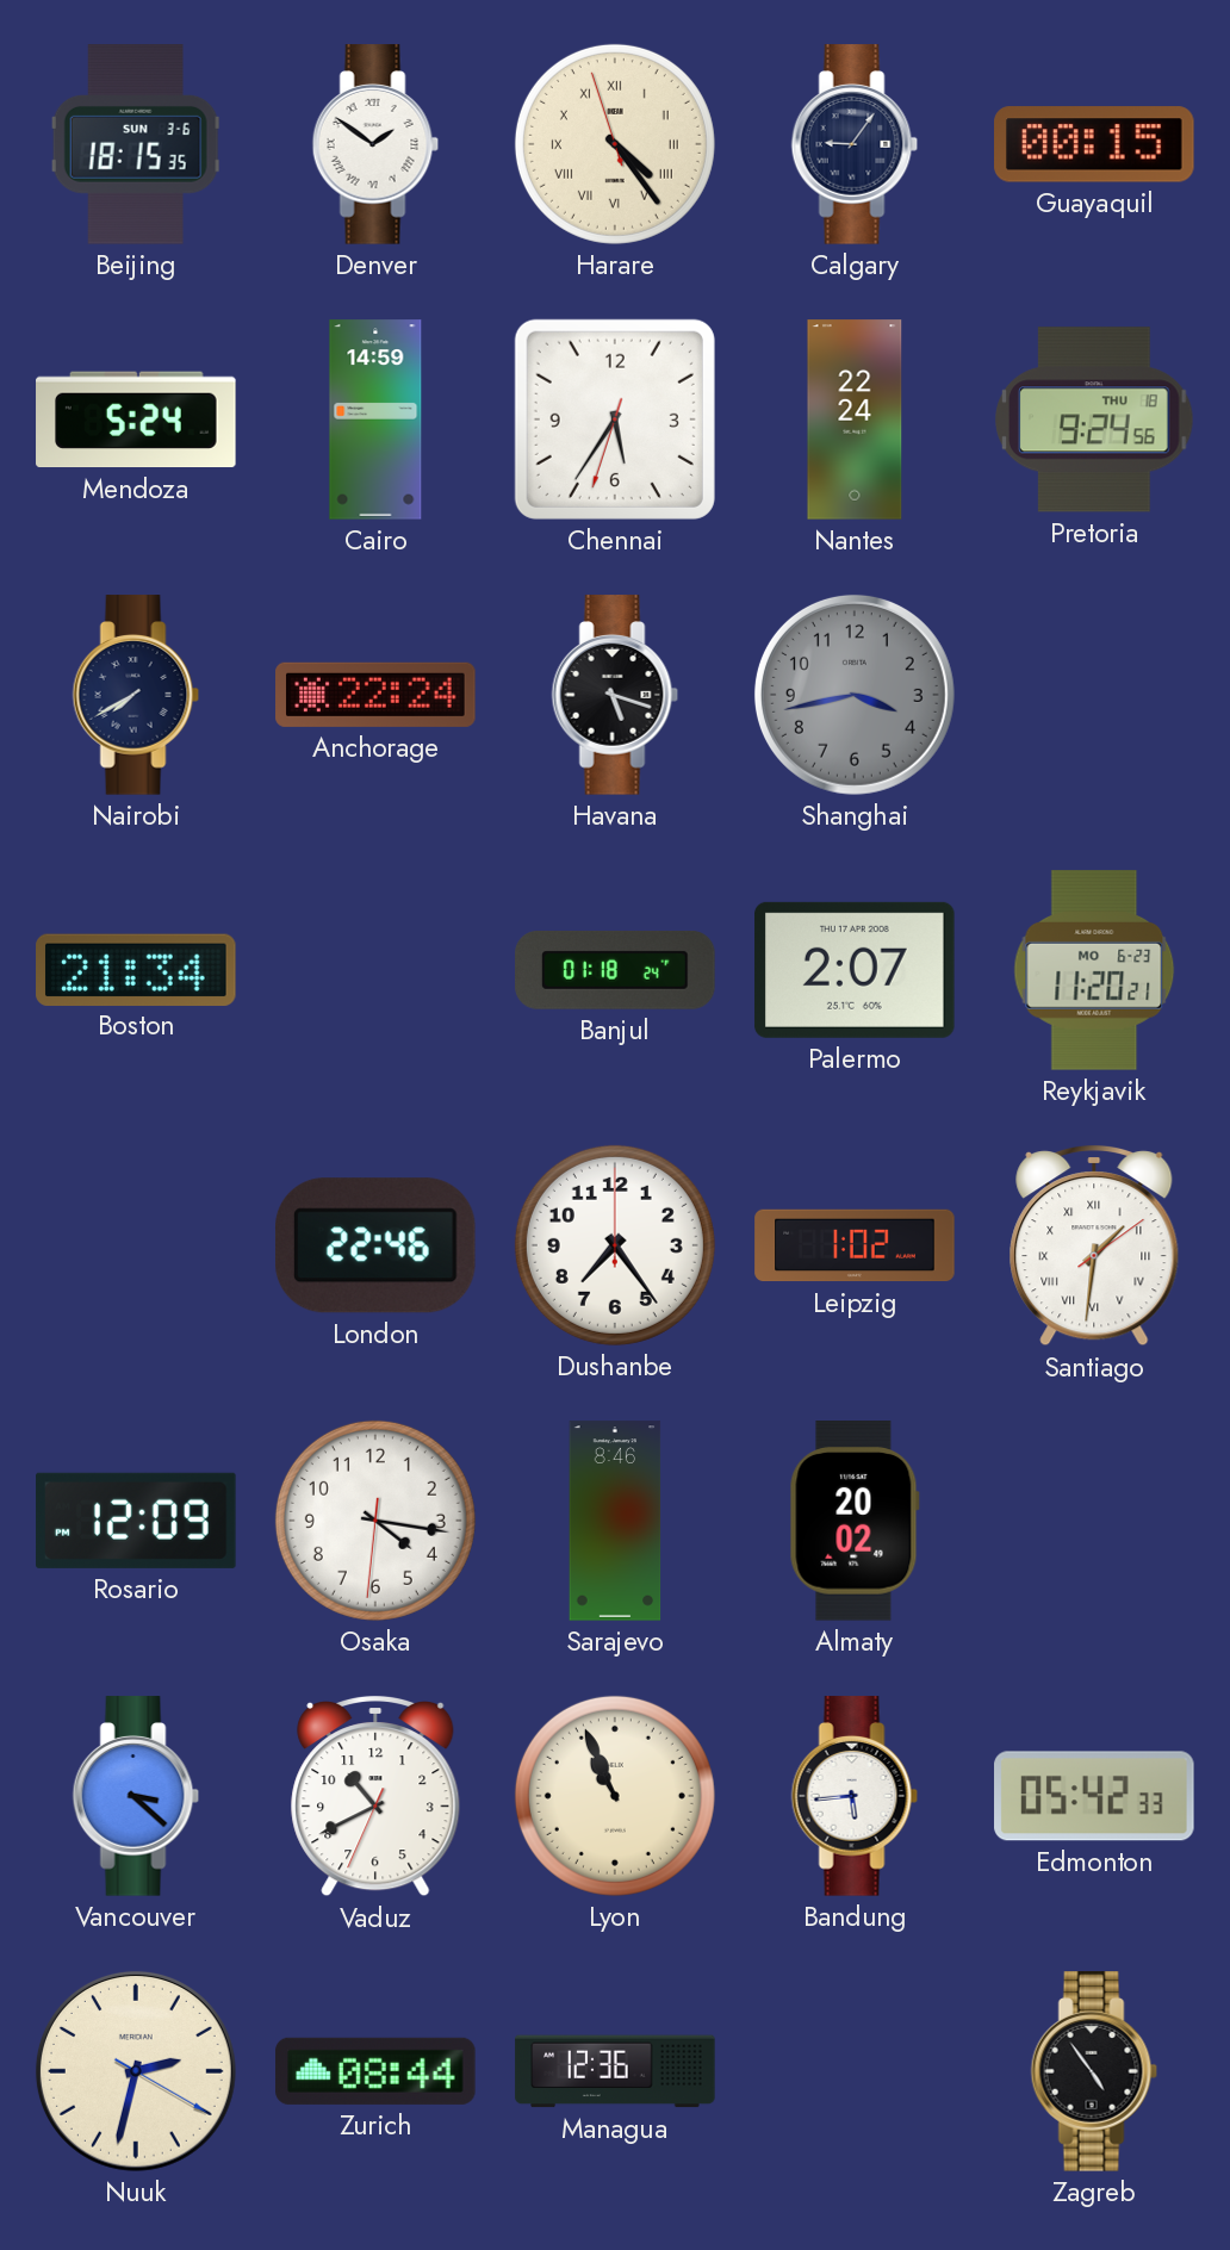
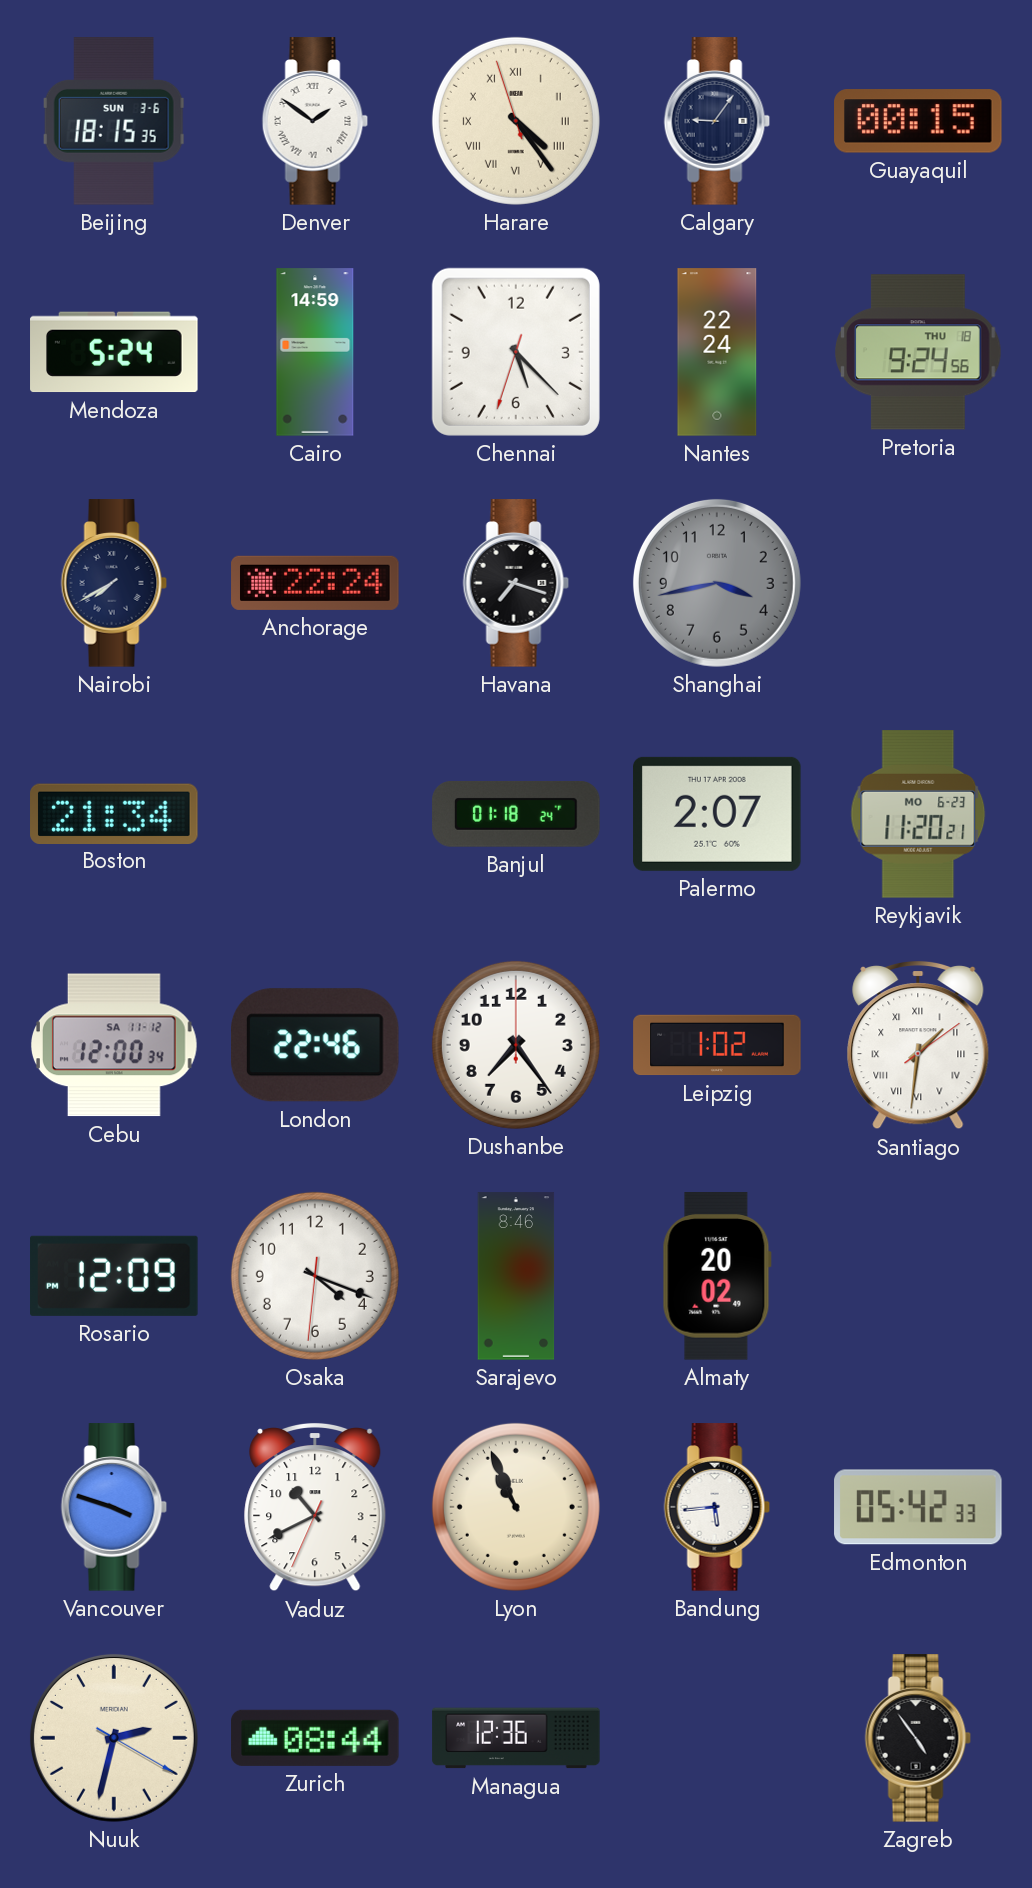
Chennai: 5:35 -> 5:22
Havana: 5:18 -> 7:18
Cebu: none -> 12:00
Osaka: 4:16 -> 4:18
Vancouver: 3:22 -> 3:48
